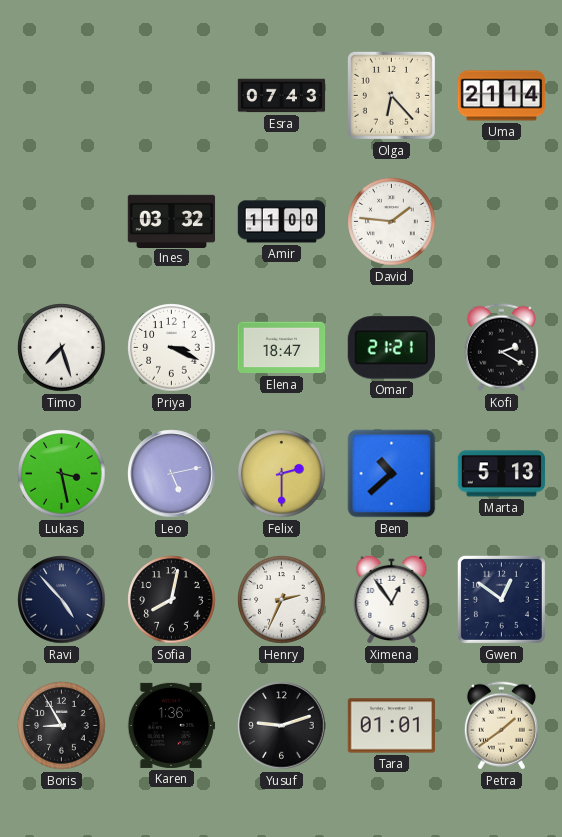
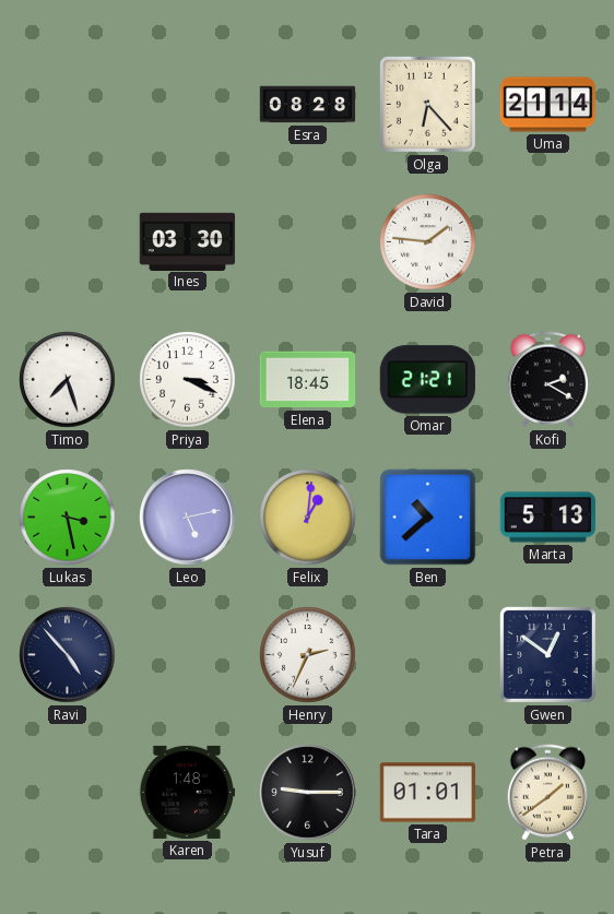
Esra: 07:43 -> 08:28
Ines: 03:32 -> 03:30
Amir: 11:00 -> none
Elena: 18:47 -> 18:45
Felix: 2:30 -> 1:01
Sofia: 8:02 -> none
Ximena: 12:54 -> none
Boris: 8:55 -> none
Karen: 1:36 -> 1:48
Yusuf: 9:12 -> 9:15
